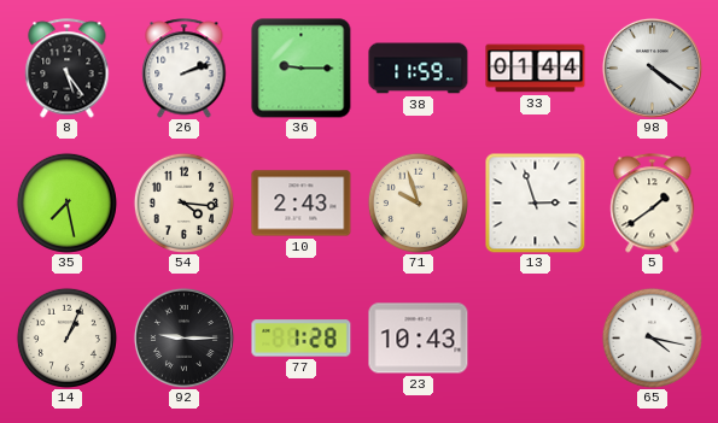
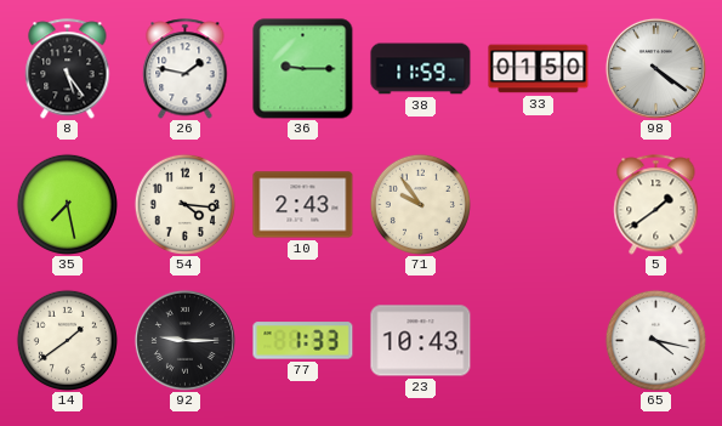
26: 2:12 -> 1:47
33: 01:44 -> 01:50
71: 9:57 -> 9:54
13: 2:57 -> none
14: 1:04 -> 1:39
77: 1:28 -> 1:33
